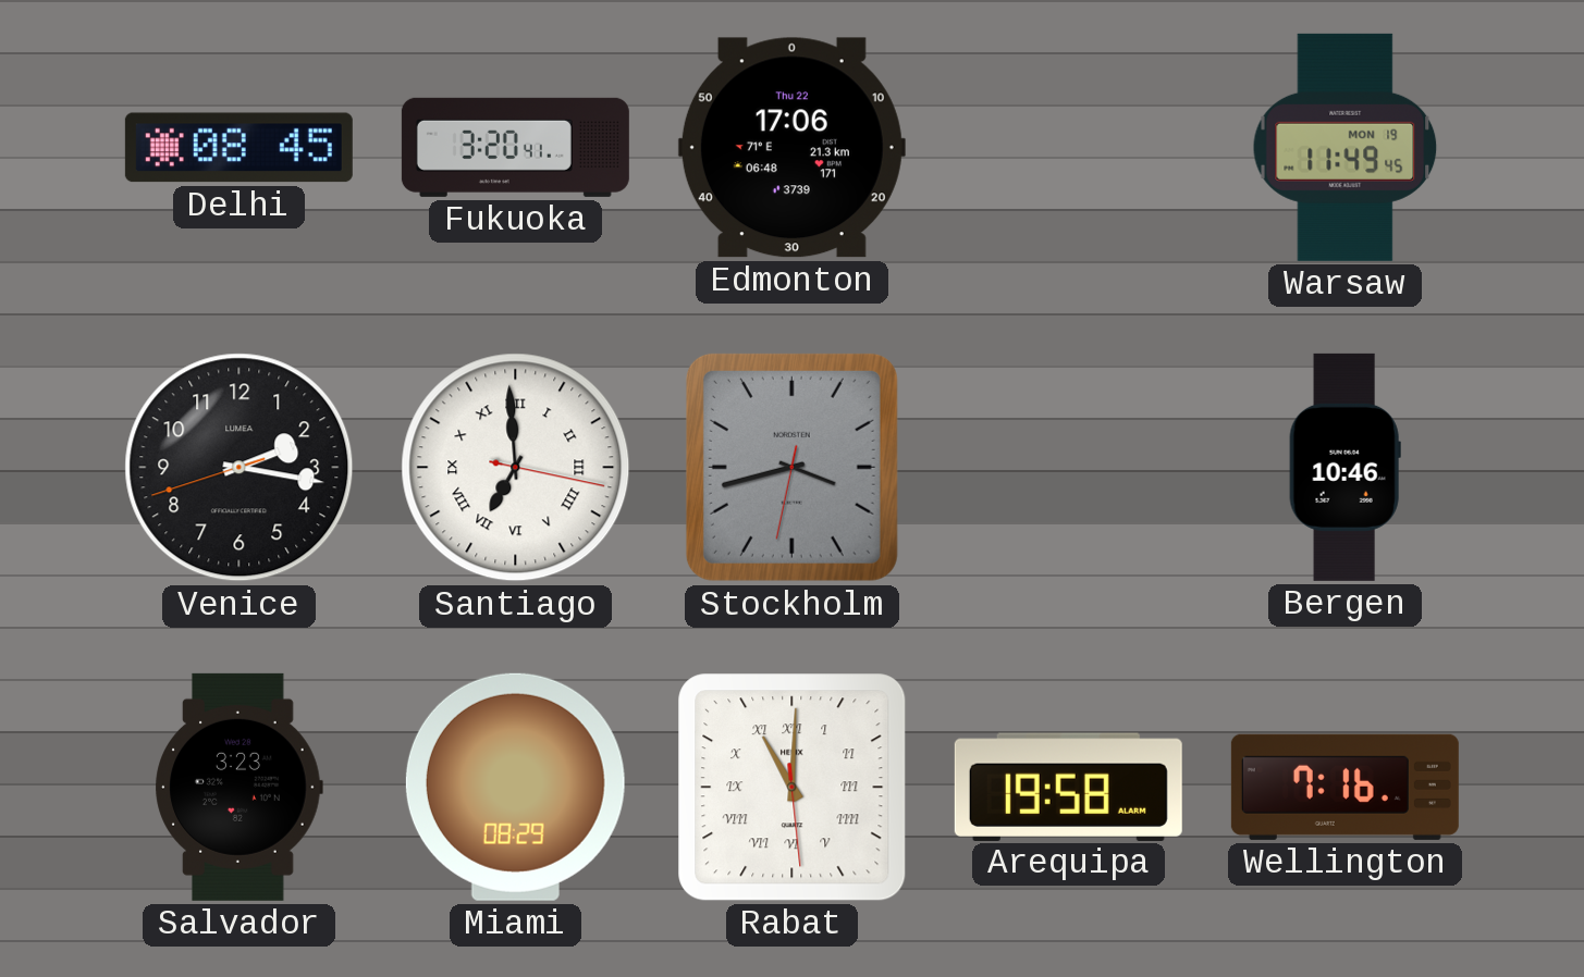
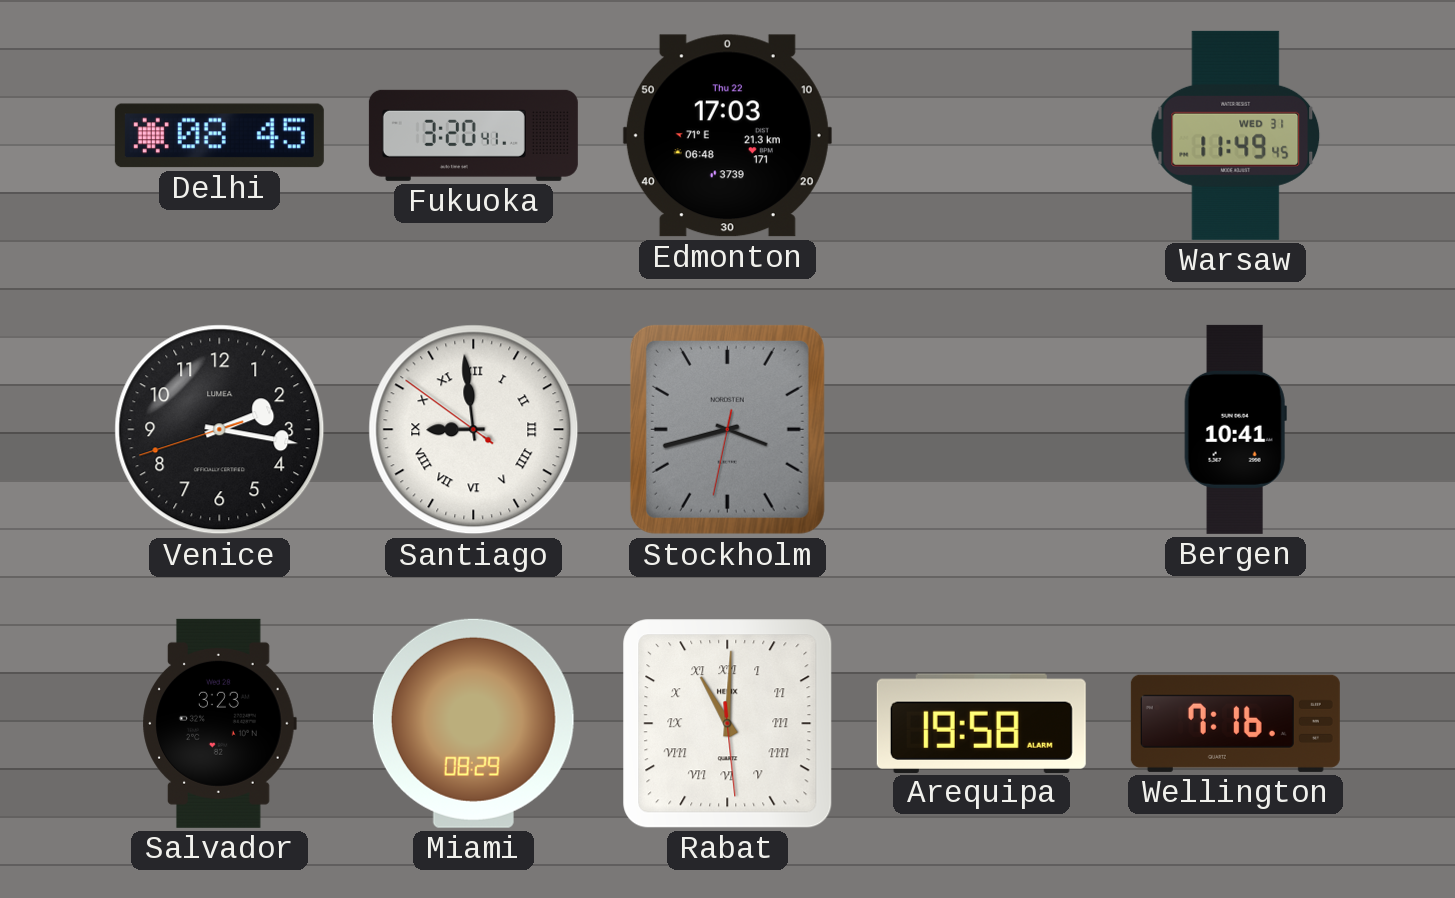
Edmonton: 17:06 -> 17:03
Warsaw date: MON 19 -> WED 31
Santiago: 6:59 -> 8:58
Bergen: 10:46 -> 10:41
